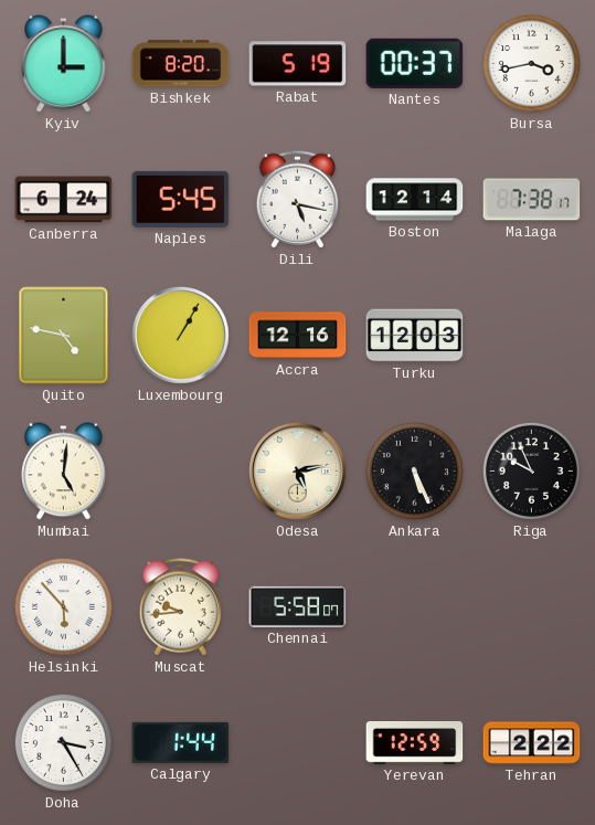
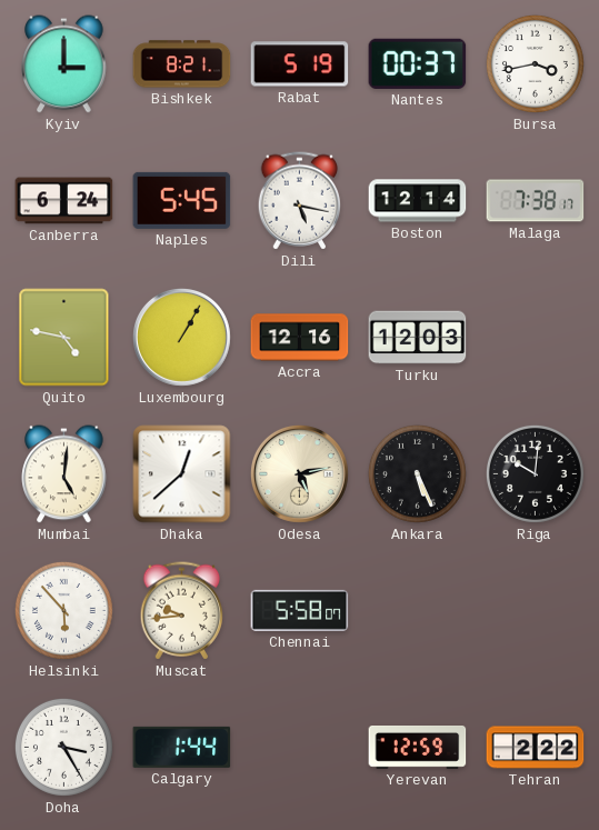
Bishkek: 8:20 -> 8:21
Dhaka: none -> 12:38
Riga: 9:56 -> 10:01
